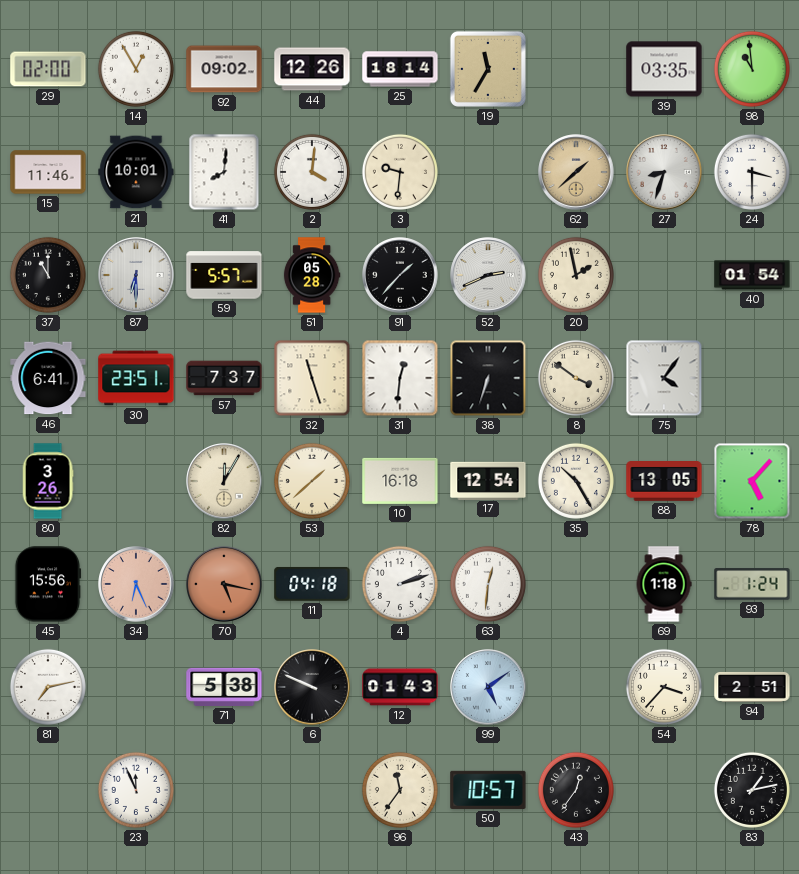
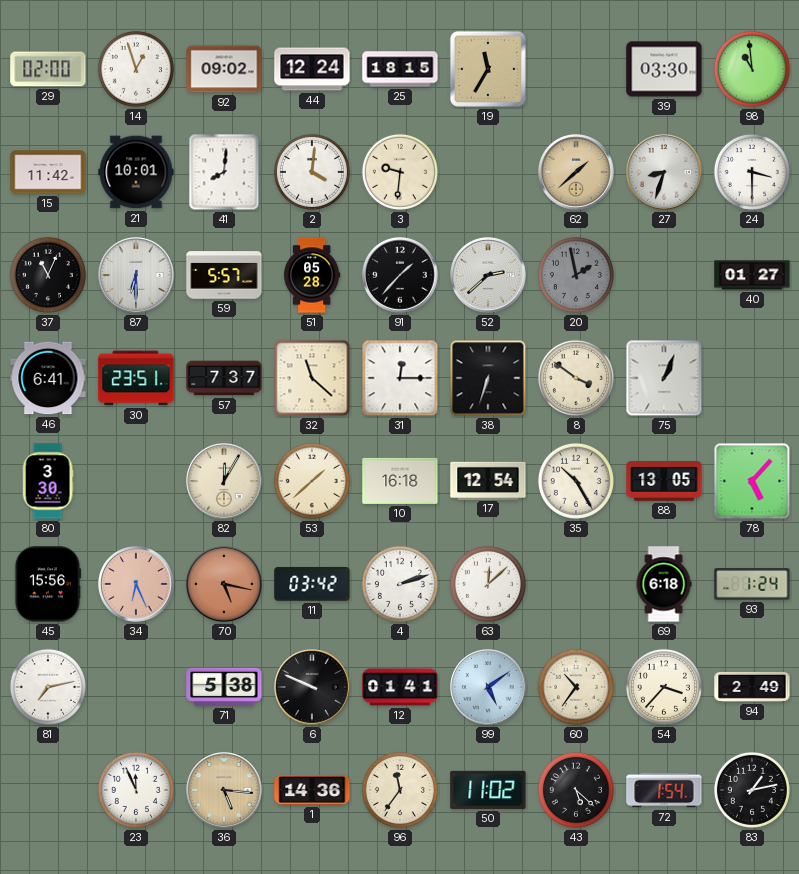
14: 12:55 -> 12:57
44: 12:26 -> 12:24
25: 18:14 -> 18:15
39: 03:35 -> 03:30
15: 11:46 -> 11:42
37: 11:00 -> 11:04
52: 2:41 -> 2:38
20 dial: cream -> grey
40: 01:54 -> 01:27
32: 11:27 -> 11:22
31: 12:31 -> 12:15
75: 4:06 -> 1:04
80: 3:26 -> 3:30
11: 04:18 -> 03:42
63: 12:31 -> 12:08
69: 1:18 -> 6:18
12: 01:43 -> 01:41
60: none -> 10:36
94: 2:51 -> 2:49
36: none -> 5:16
1: none -> 14:36
50: 10:57 -> 11:02
43: 12:36 -> 5:22
72: none -> 1:54
